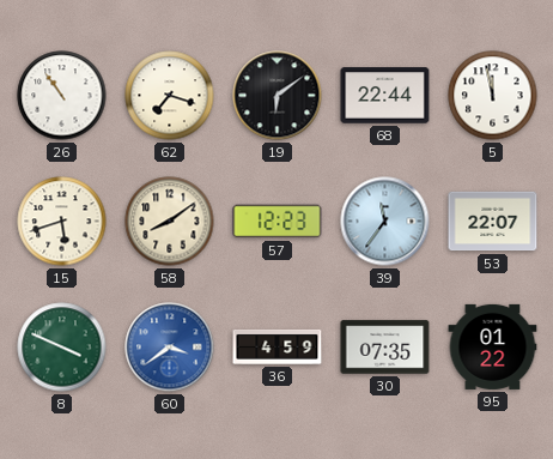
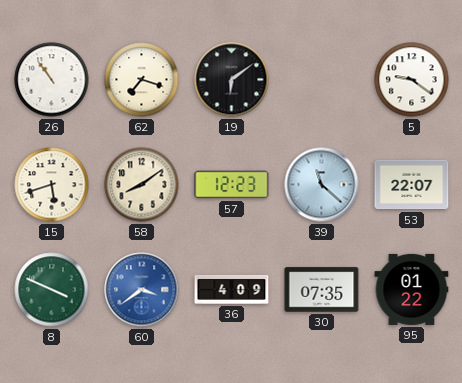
68: 22:44 -> none
5: 11:58 -> 9:21
39: 11:36 -> 11:22
36: 4:59 -> 4:09
